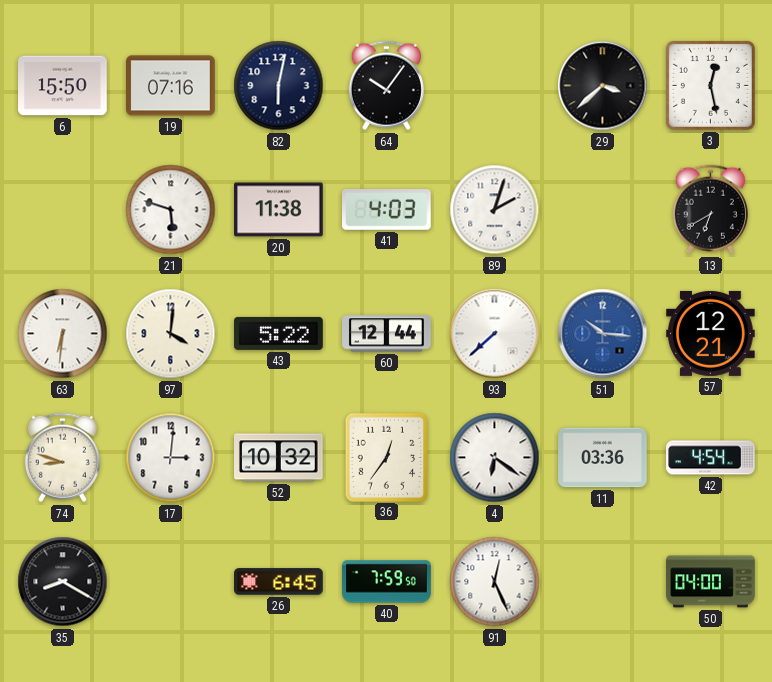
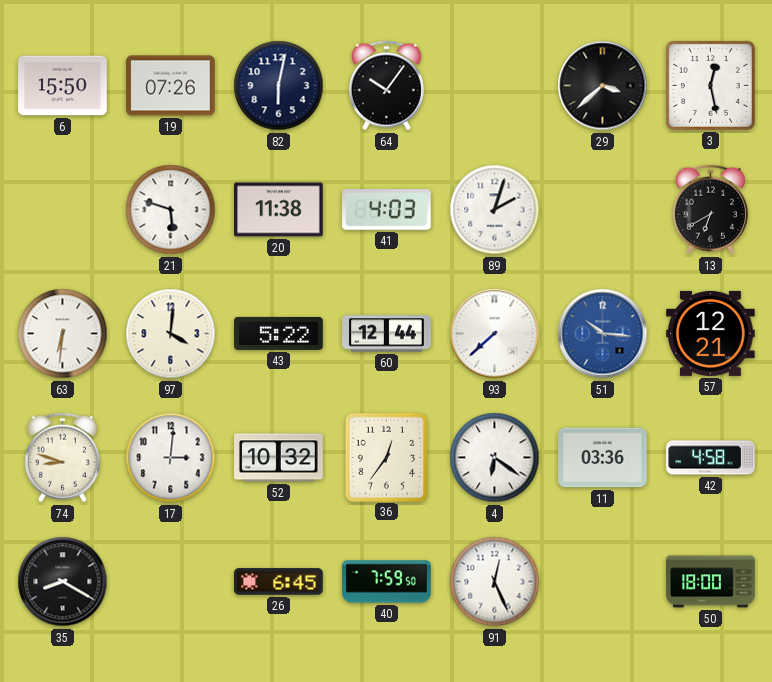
19: 07:16 -> 07:26
42: 4:54 -> 4:58
50: 04:00 -> 18:00
